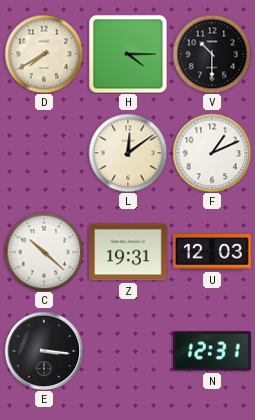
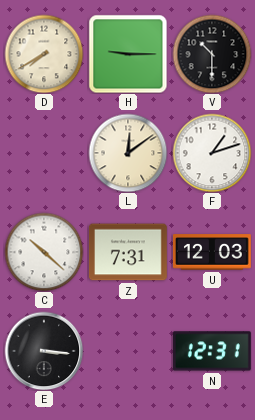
H: 4:15 -> 9:15
F: 1:11 -> 1:12
Z: 19:31 -> 7:31
